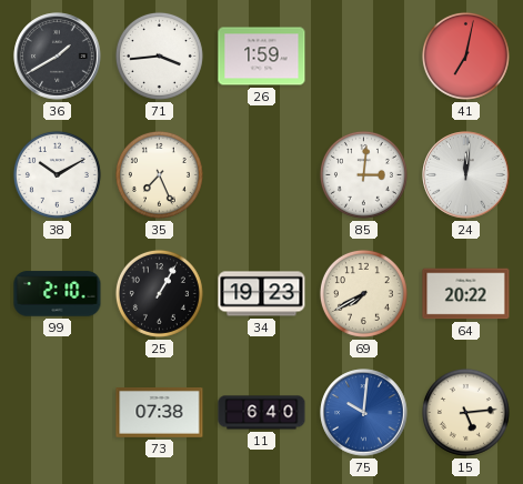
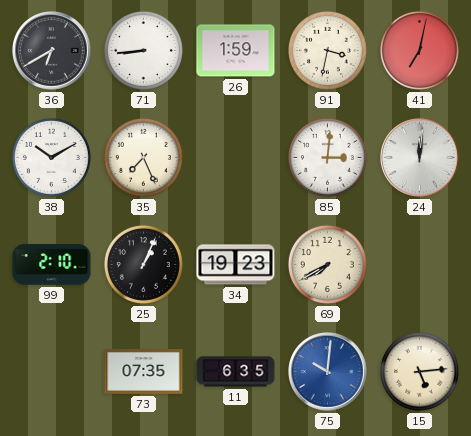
36: 1:40 -> 6:40
71: 3:44 -> 8:44
91: none -> 3:32
25: 1:05 -> 1:04
64: 20:22 -> none
73: 07:38 -> 07:35
11: 6:40 -> 6:35
